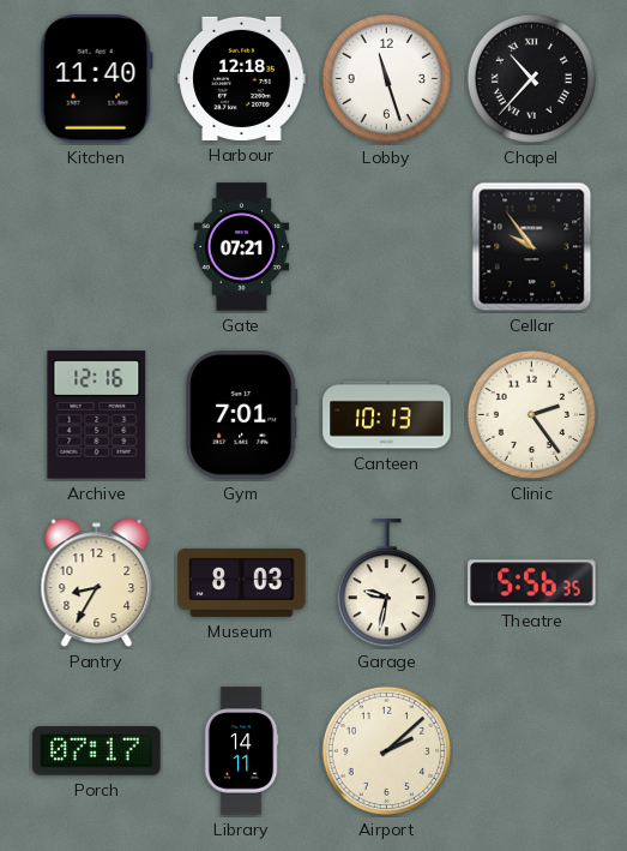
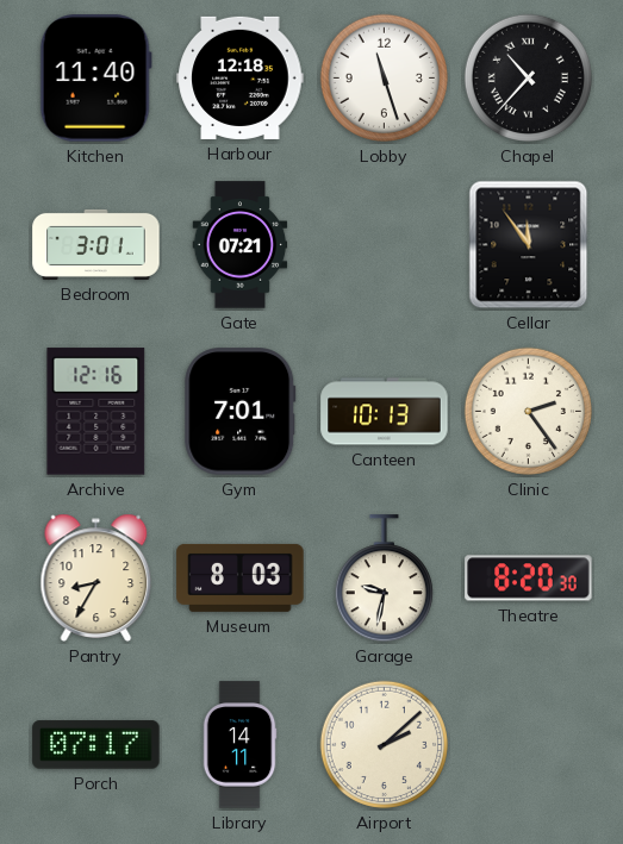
Bedroom: none -> 3:01
Cellar: 9:54 -> 11:54
Theatre: 5:56 -> 8:20
